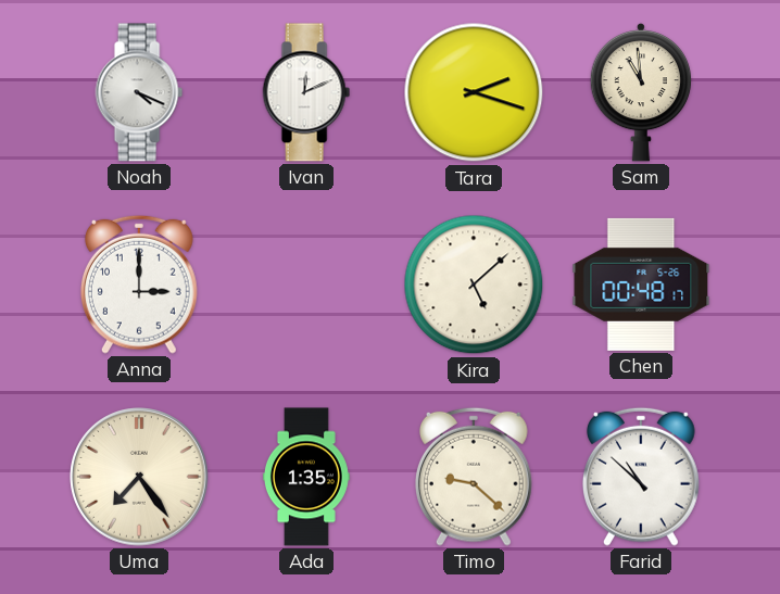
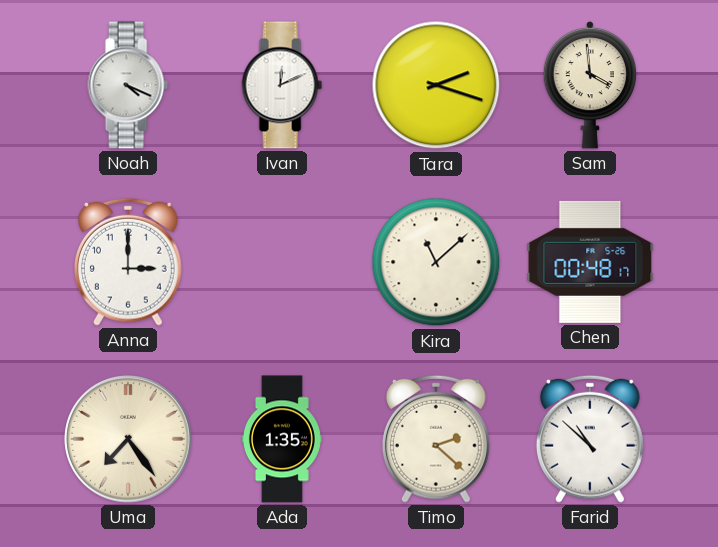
Sam: 10:59 -> 3:59
Kira: 5:08 -> 11:08
Timo: 9:22 -> 2:22
